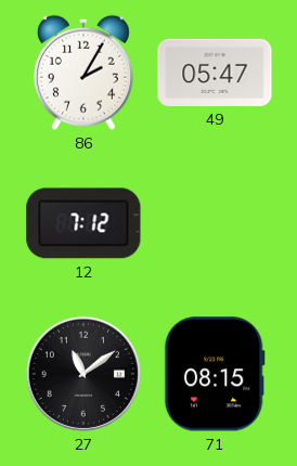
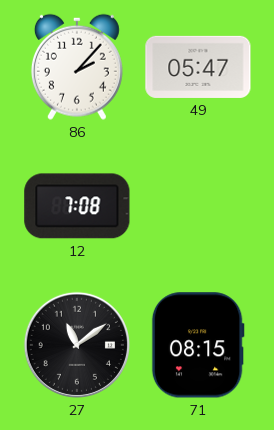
86: 2:05 -> 2:07
12: 7:12 -> 7:08
